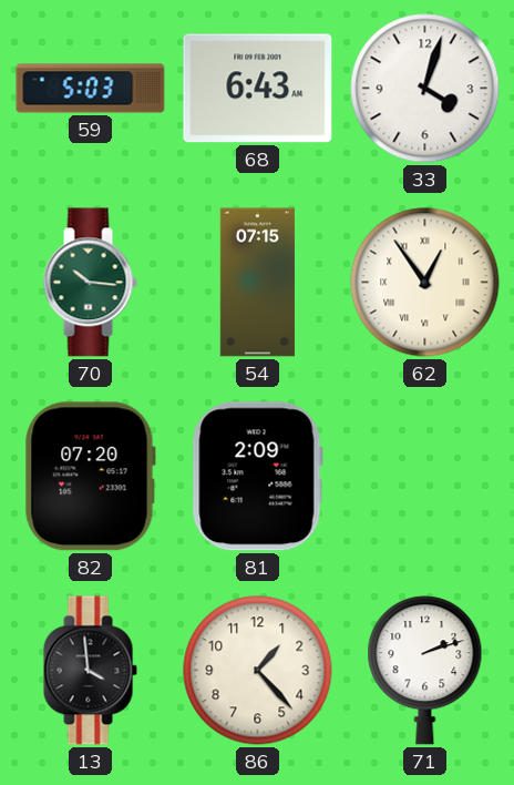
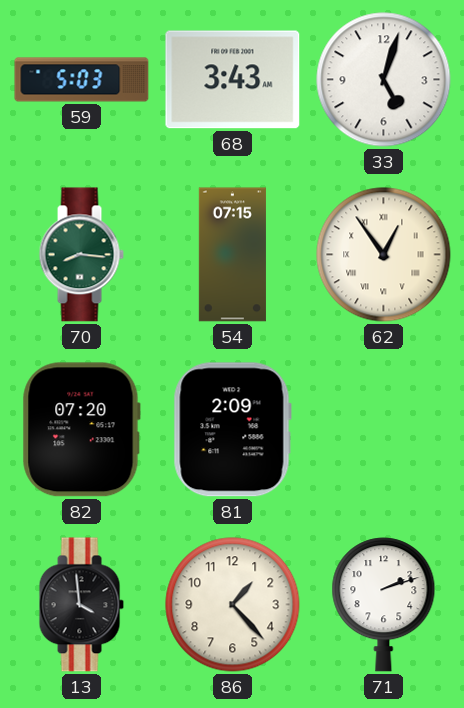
68: 6:43 -> 3:43
33: 4:03 -> 5:03
70: 10:16 -> 8:16
